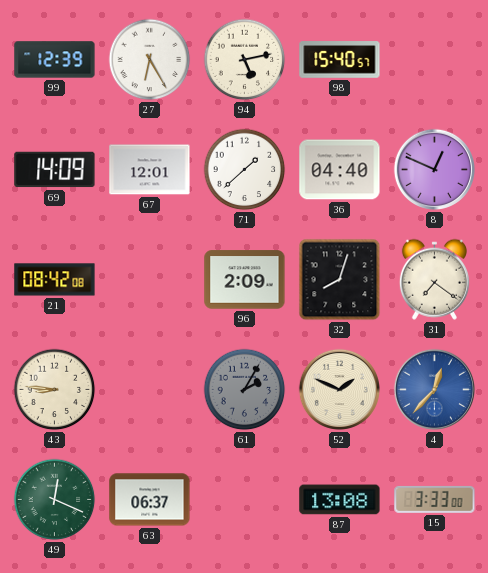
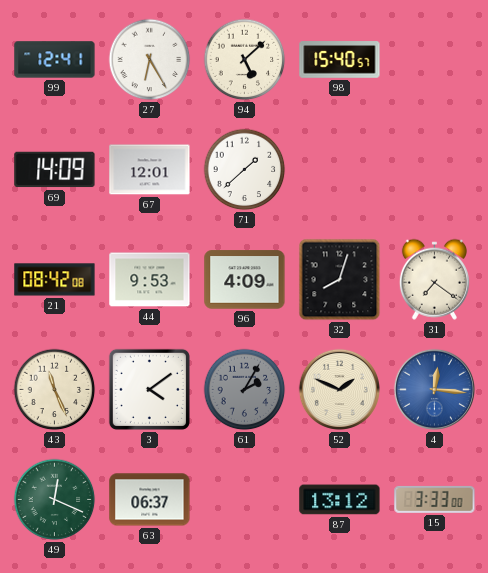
99: 12:39 -> 12:41
94: 5:13 -> 5:08
36: 04:40 -> none
8: 12:49 -> none
44: none -> 9:53
96: 2:09 -> 4:09
43: 8:46 -> 11:26
3: none -> 4:09
4: 12:37 -> 12:16
87: 13:08 -> 13:12
